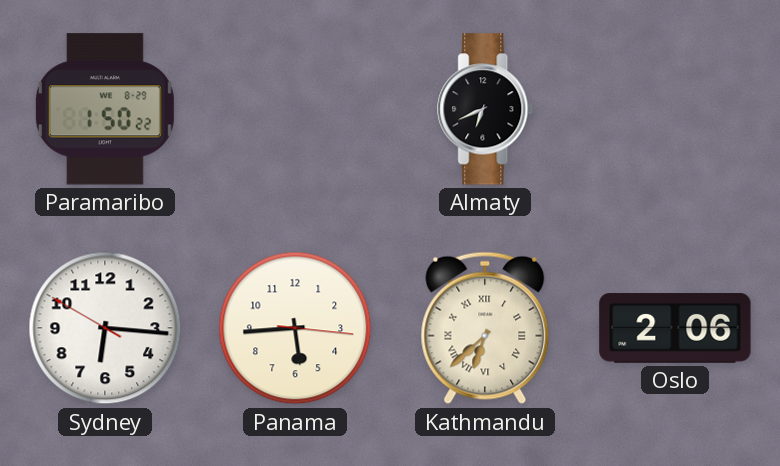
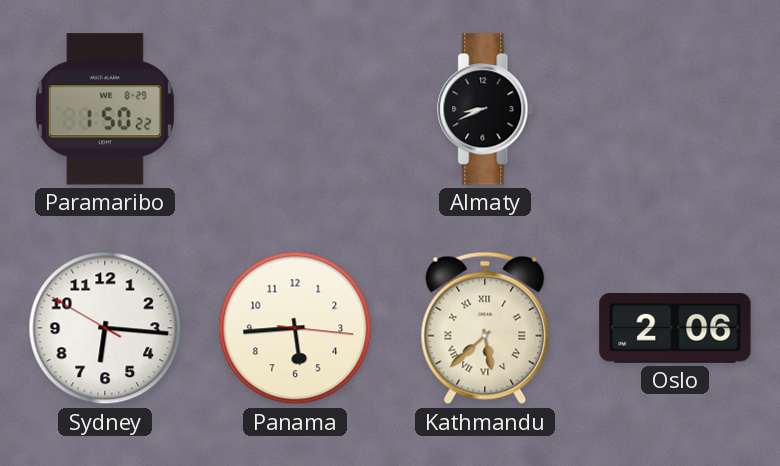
Almaty: 6:41 -> 8:41
Kathmandu: 6:38 -> 5:38
